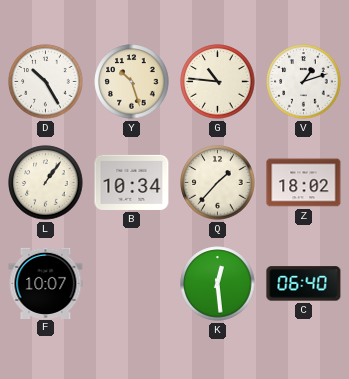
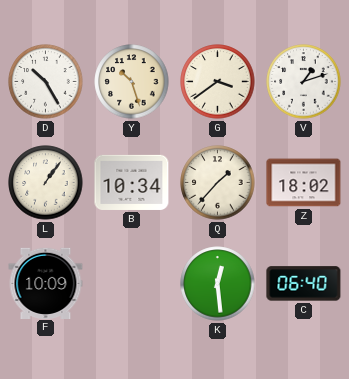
G: 10:46 -> 3:39
F: 10:07 -> 10:09
